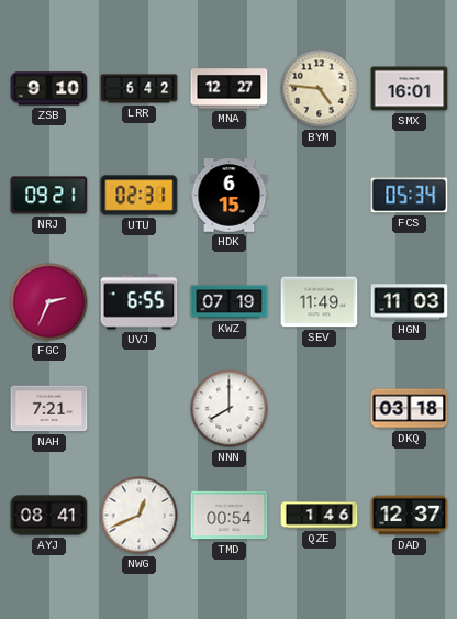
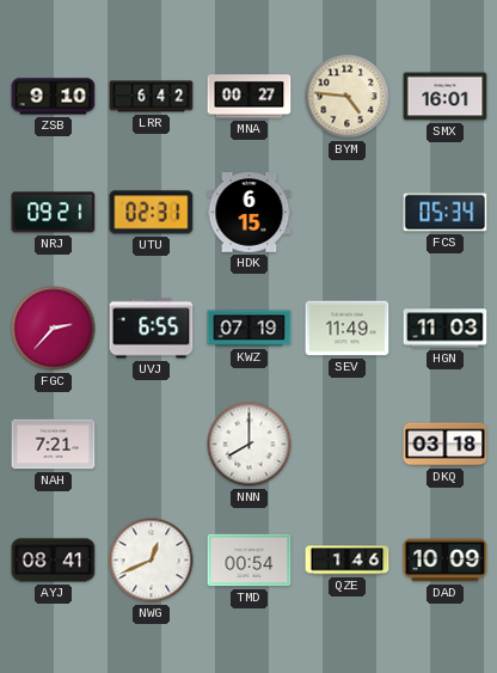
MNA: 12:27 -> 00:27
FGC: 2:34 -> 2:37
DAD: 12:37 -> 10:09
